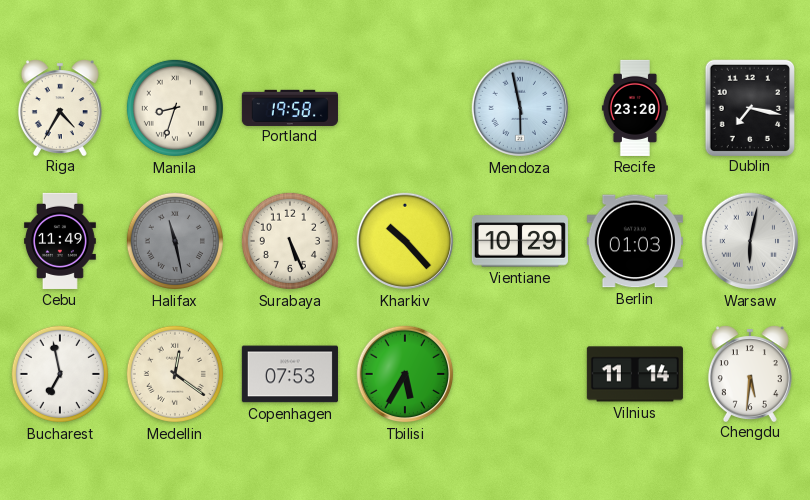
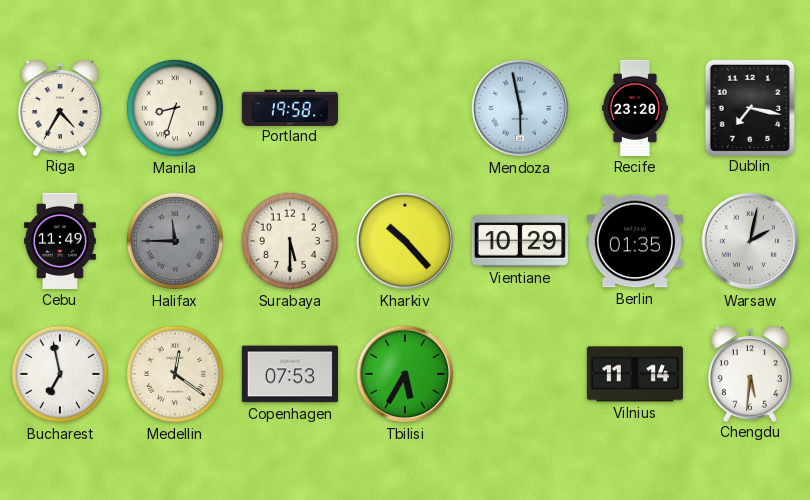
Halifax: 11:28 -> 11:45
Surabaya: 5:26 -> 5:30
Berlin: 01:03 -> 01:35
Warsaw: 6:02 -> 2:02
